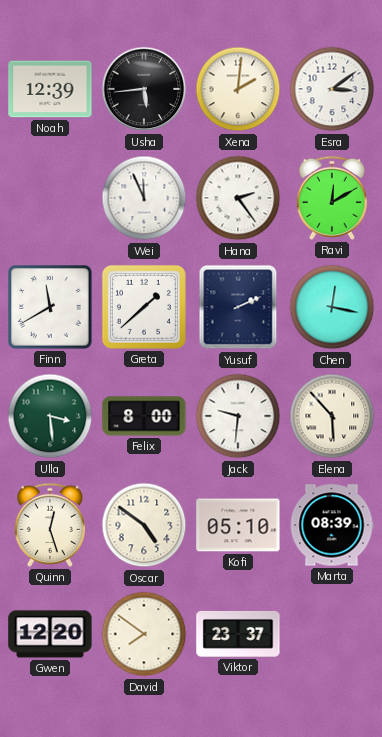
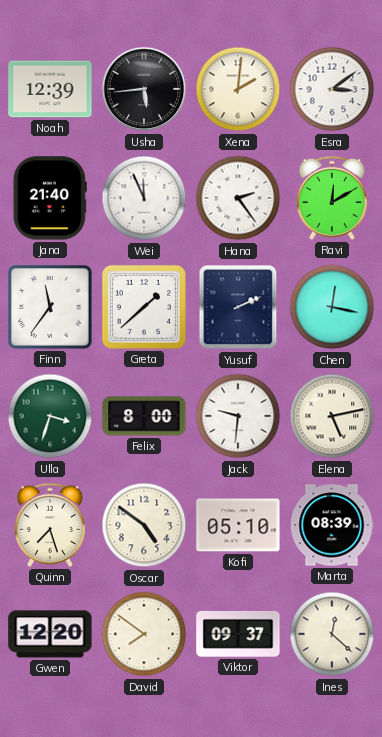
Jana: none -> 21:40
Finn: 11:40 -> 11:36
Ulla: 3:29 -> 3:33
Elena: 5:53 -> 5:13
Quinn: 12:27 -> 7:27
Viktor: 23:37 -> 09:37
Ines: none -> 12:22
